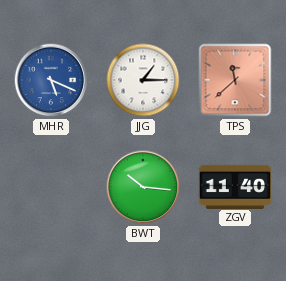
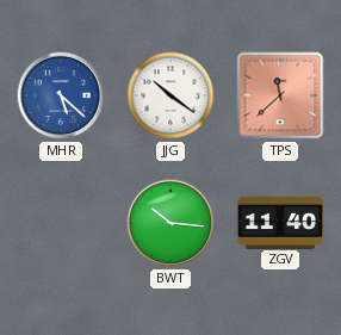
MHR: 5:19 -> 5:22
JJG: 1:15 -> 10:21
